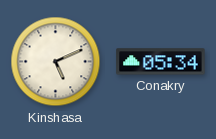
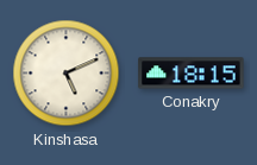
Conakry: 05:34 -> 18:15
